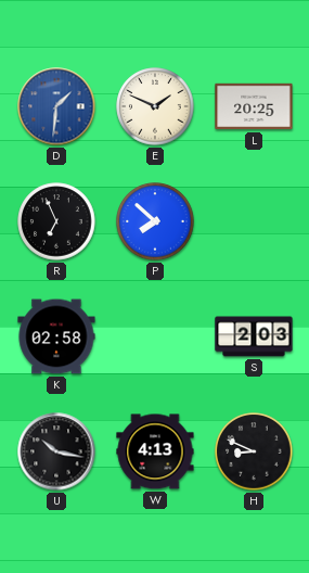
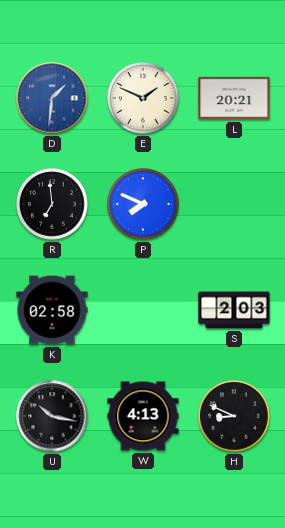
L: 20:25 -> 20:21
R: 6:56 -> 6:59
P: 7:52 -> 7:49
